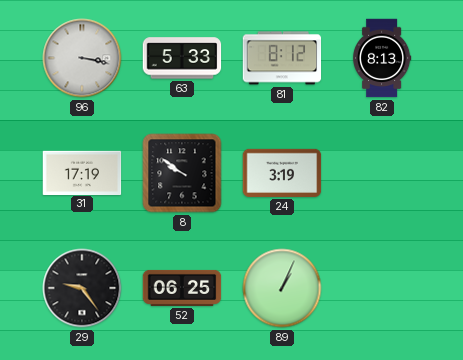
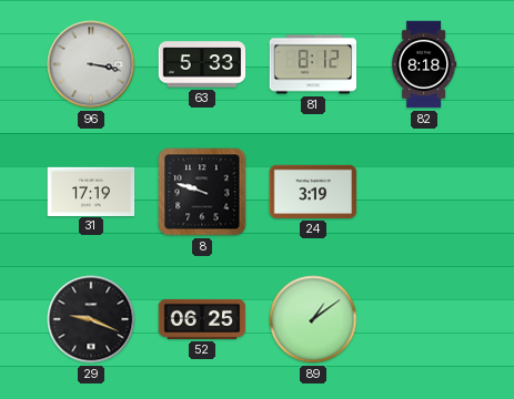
82: 8:13 -> 8:18
8: 9:51 -> 9:48
29: 9:24 -> 9:19
89: 1:04 -> 1:09
